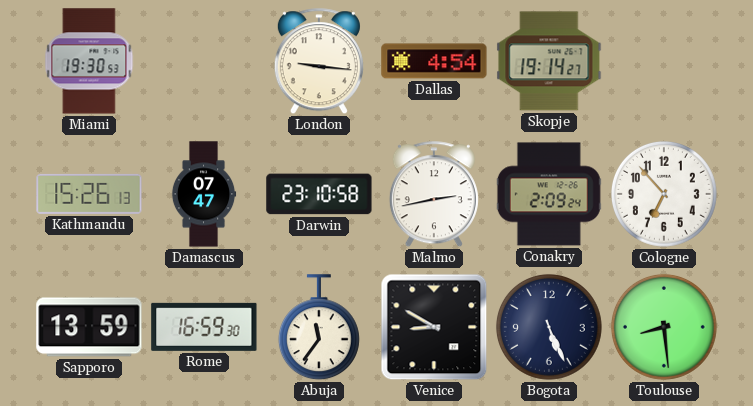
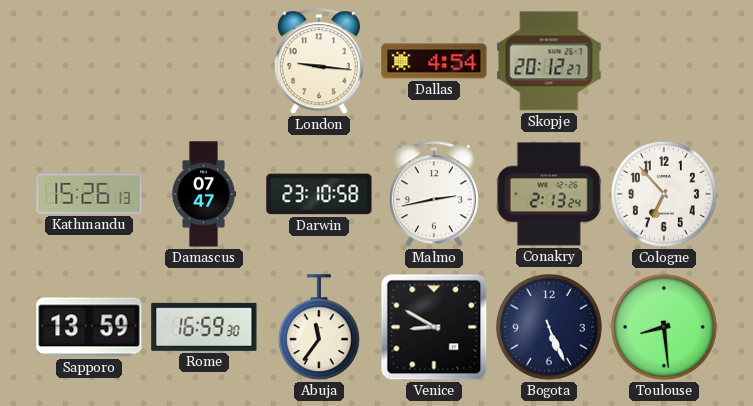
Miami: 19:30 -> none
Skopje: 19:14 -> 20:12
Conakry: 2:09 -> 2:13
